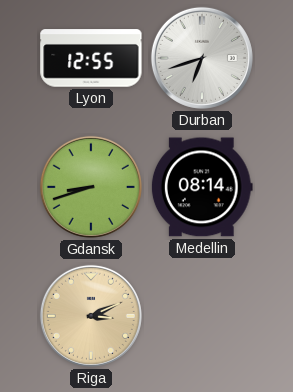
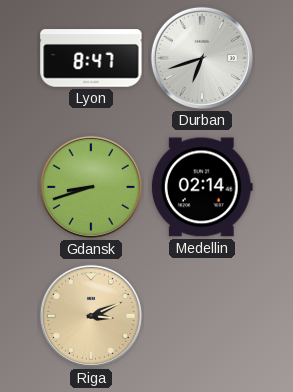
Lyon: 12:55 -> 8:47
Medellin: 08:14 -> 02:14
